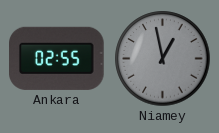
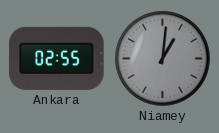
Niamey: 12:58 -> 1:01
